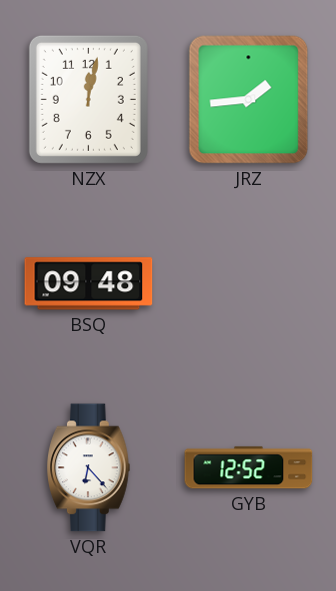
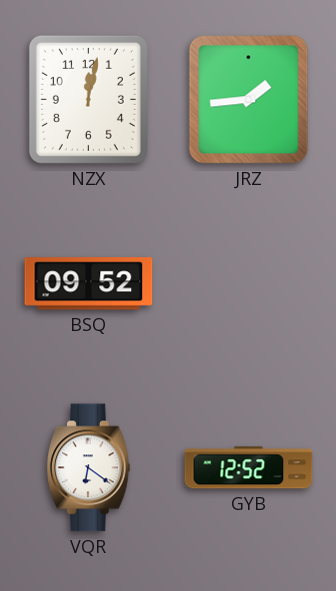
BSQ: 09:48 -> 09:52
VQR: 6:23 -> 6:21
